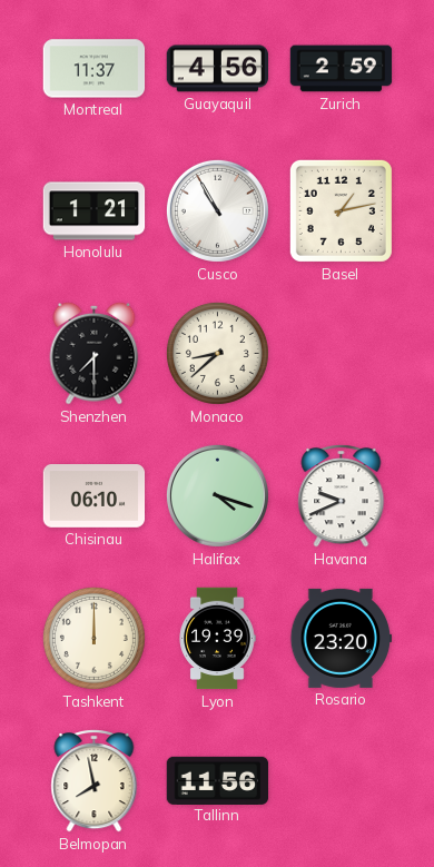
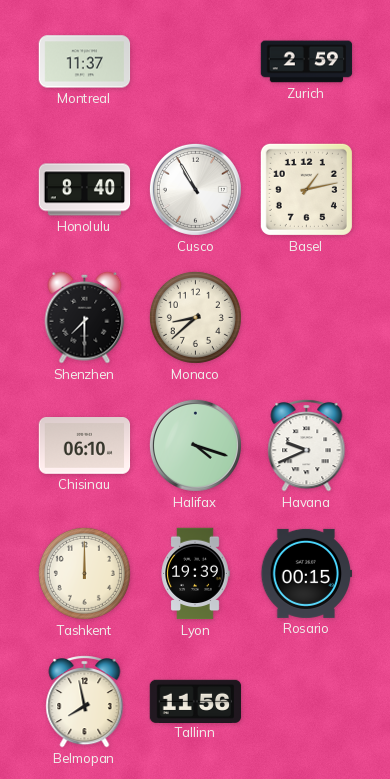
Guayaquil: 4:56 -> none
Honolulu: 1:21 -> 8:40
Rosario: 23:20 -> 00:15
